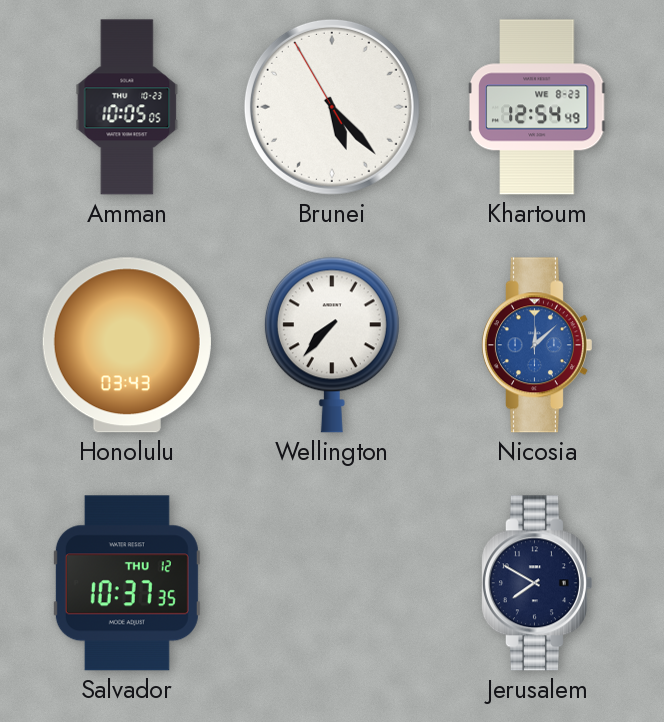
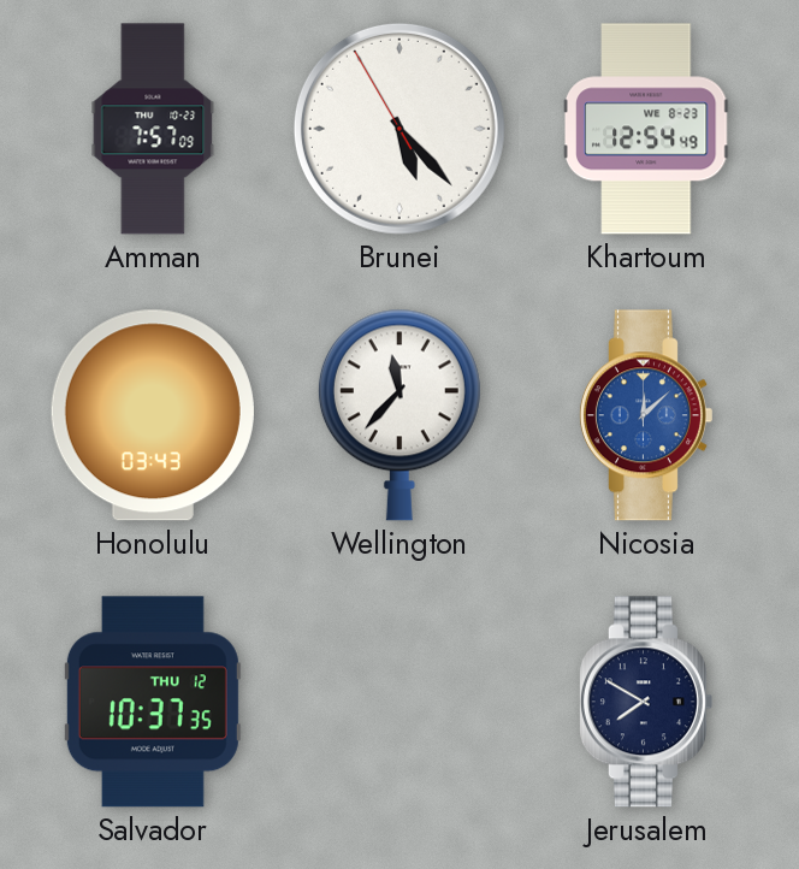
Amman: 10:05 -> 7:57
Wellington: 7:37 -> 11:37
